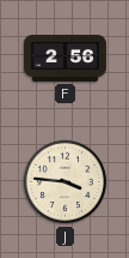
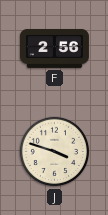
J: 3:46 -> 3:48
